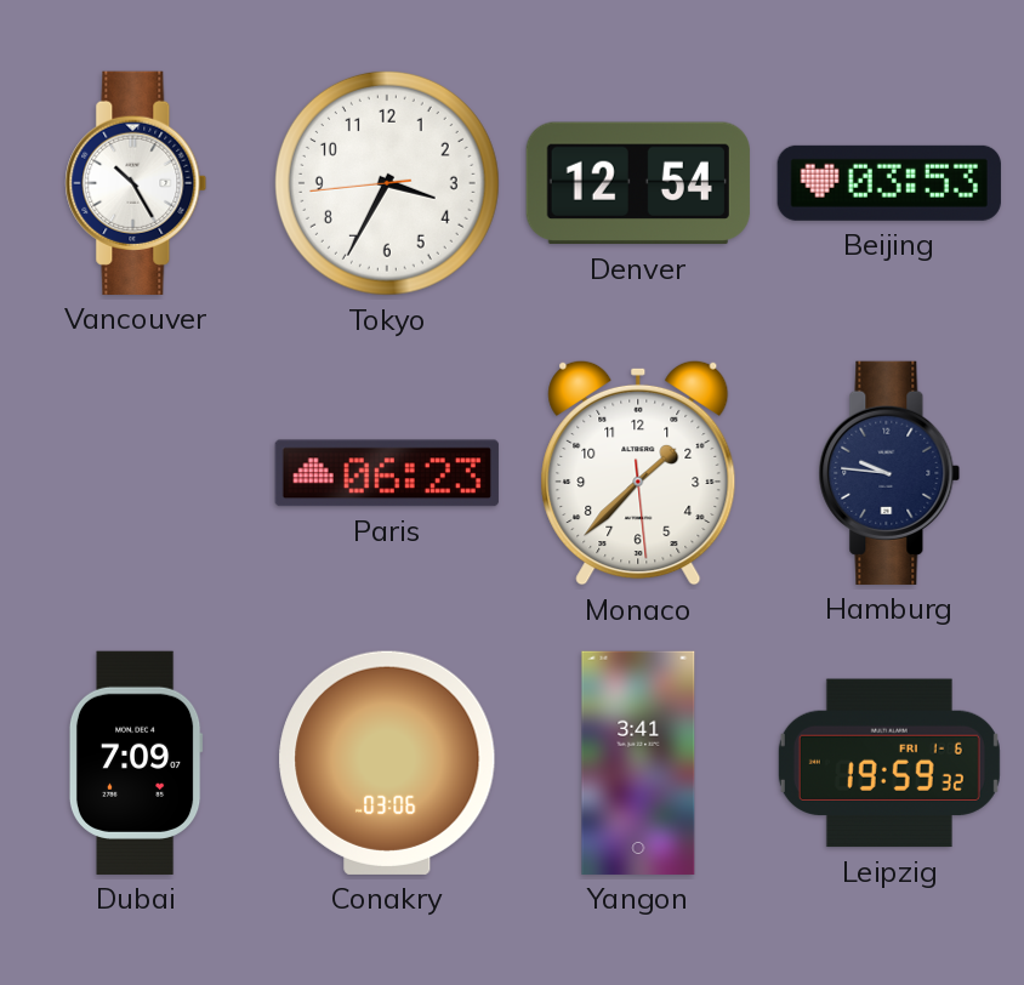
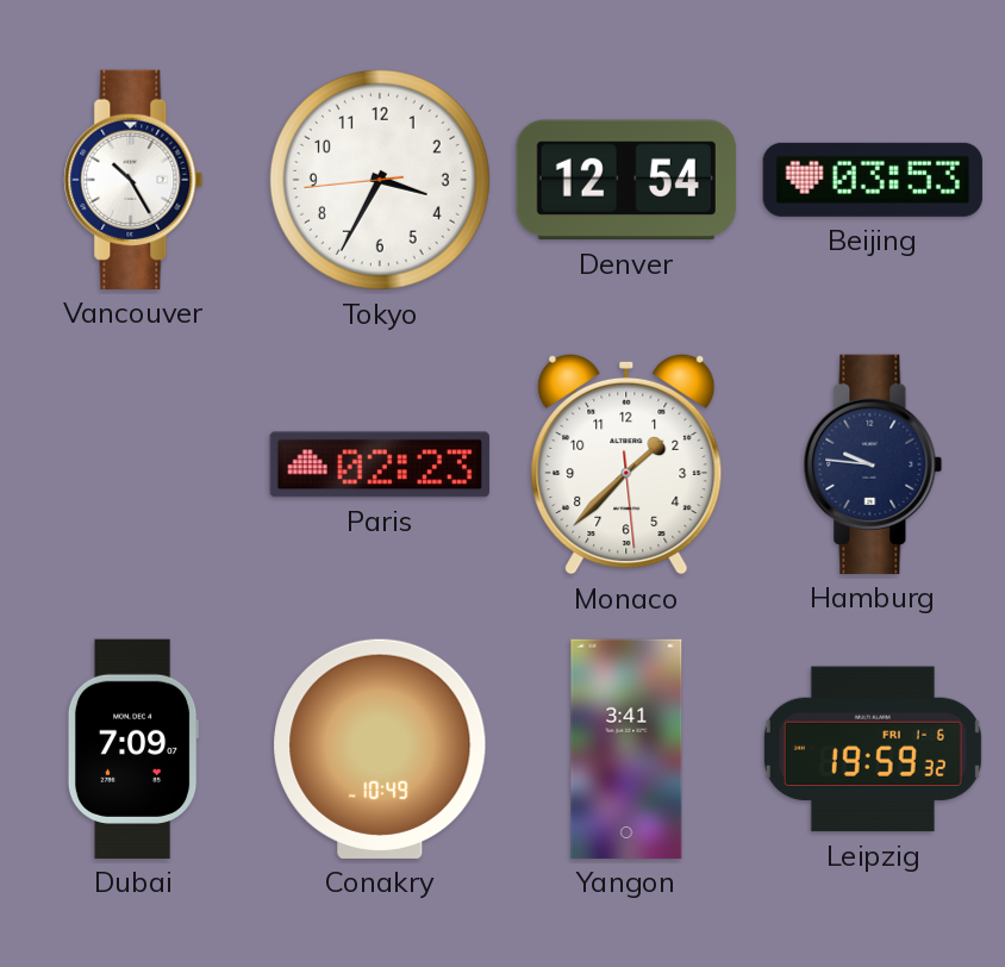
Paris: 06:23 -> 02:23
Conakry: 03:06 -> 10:49
